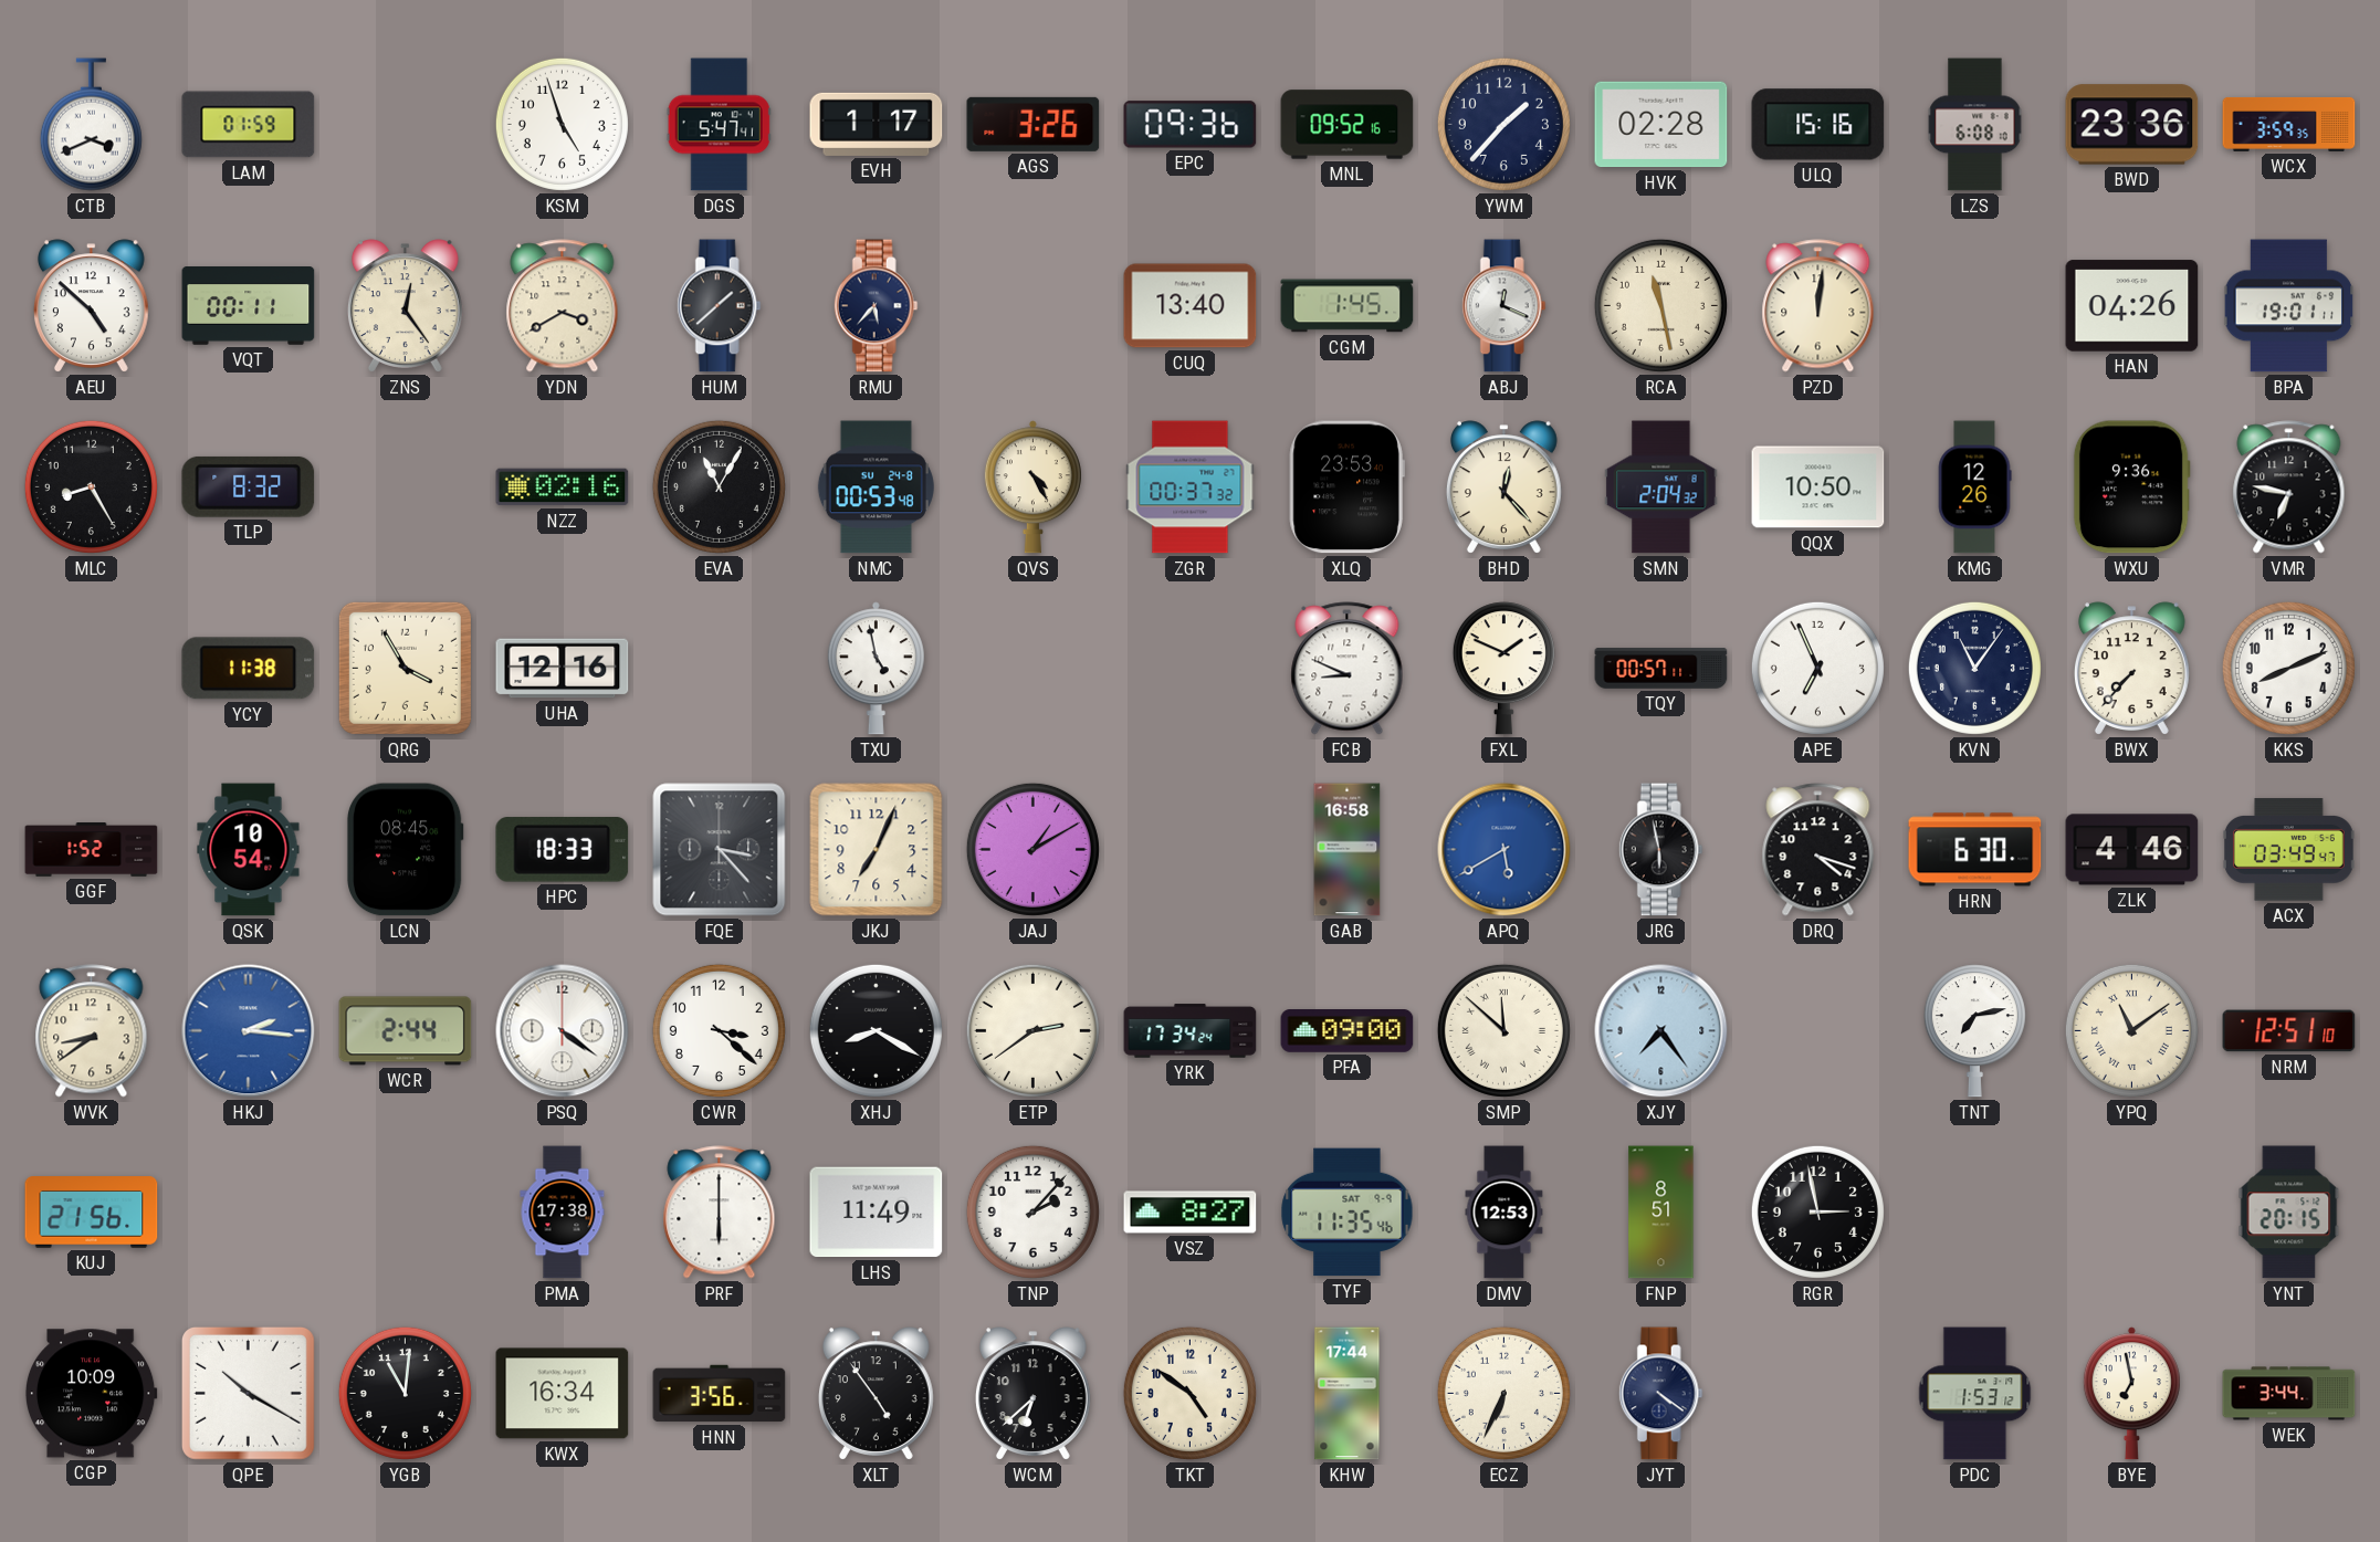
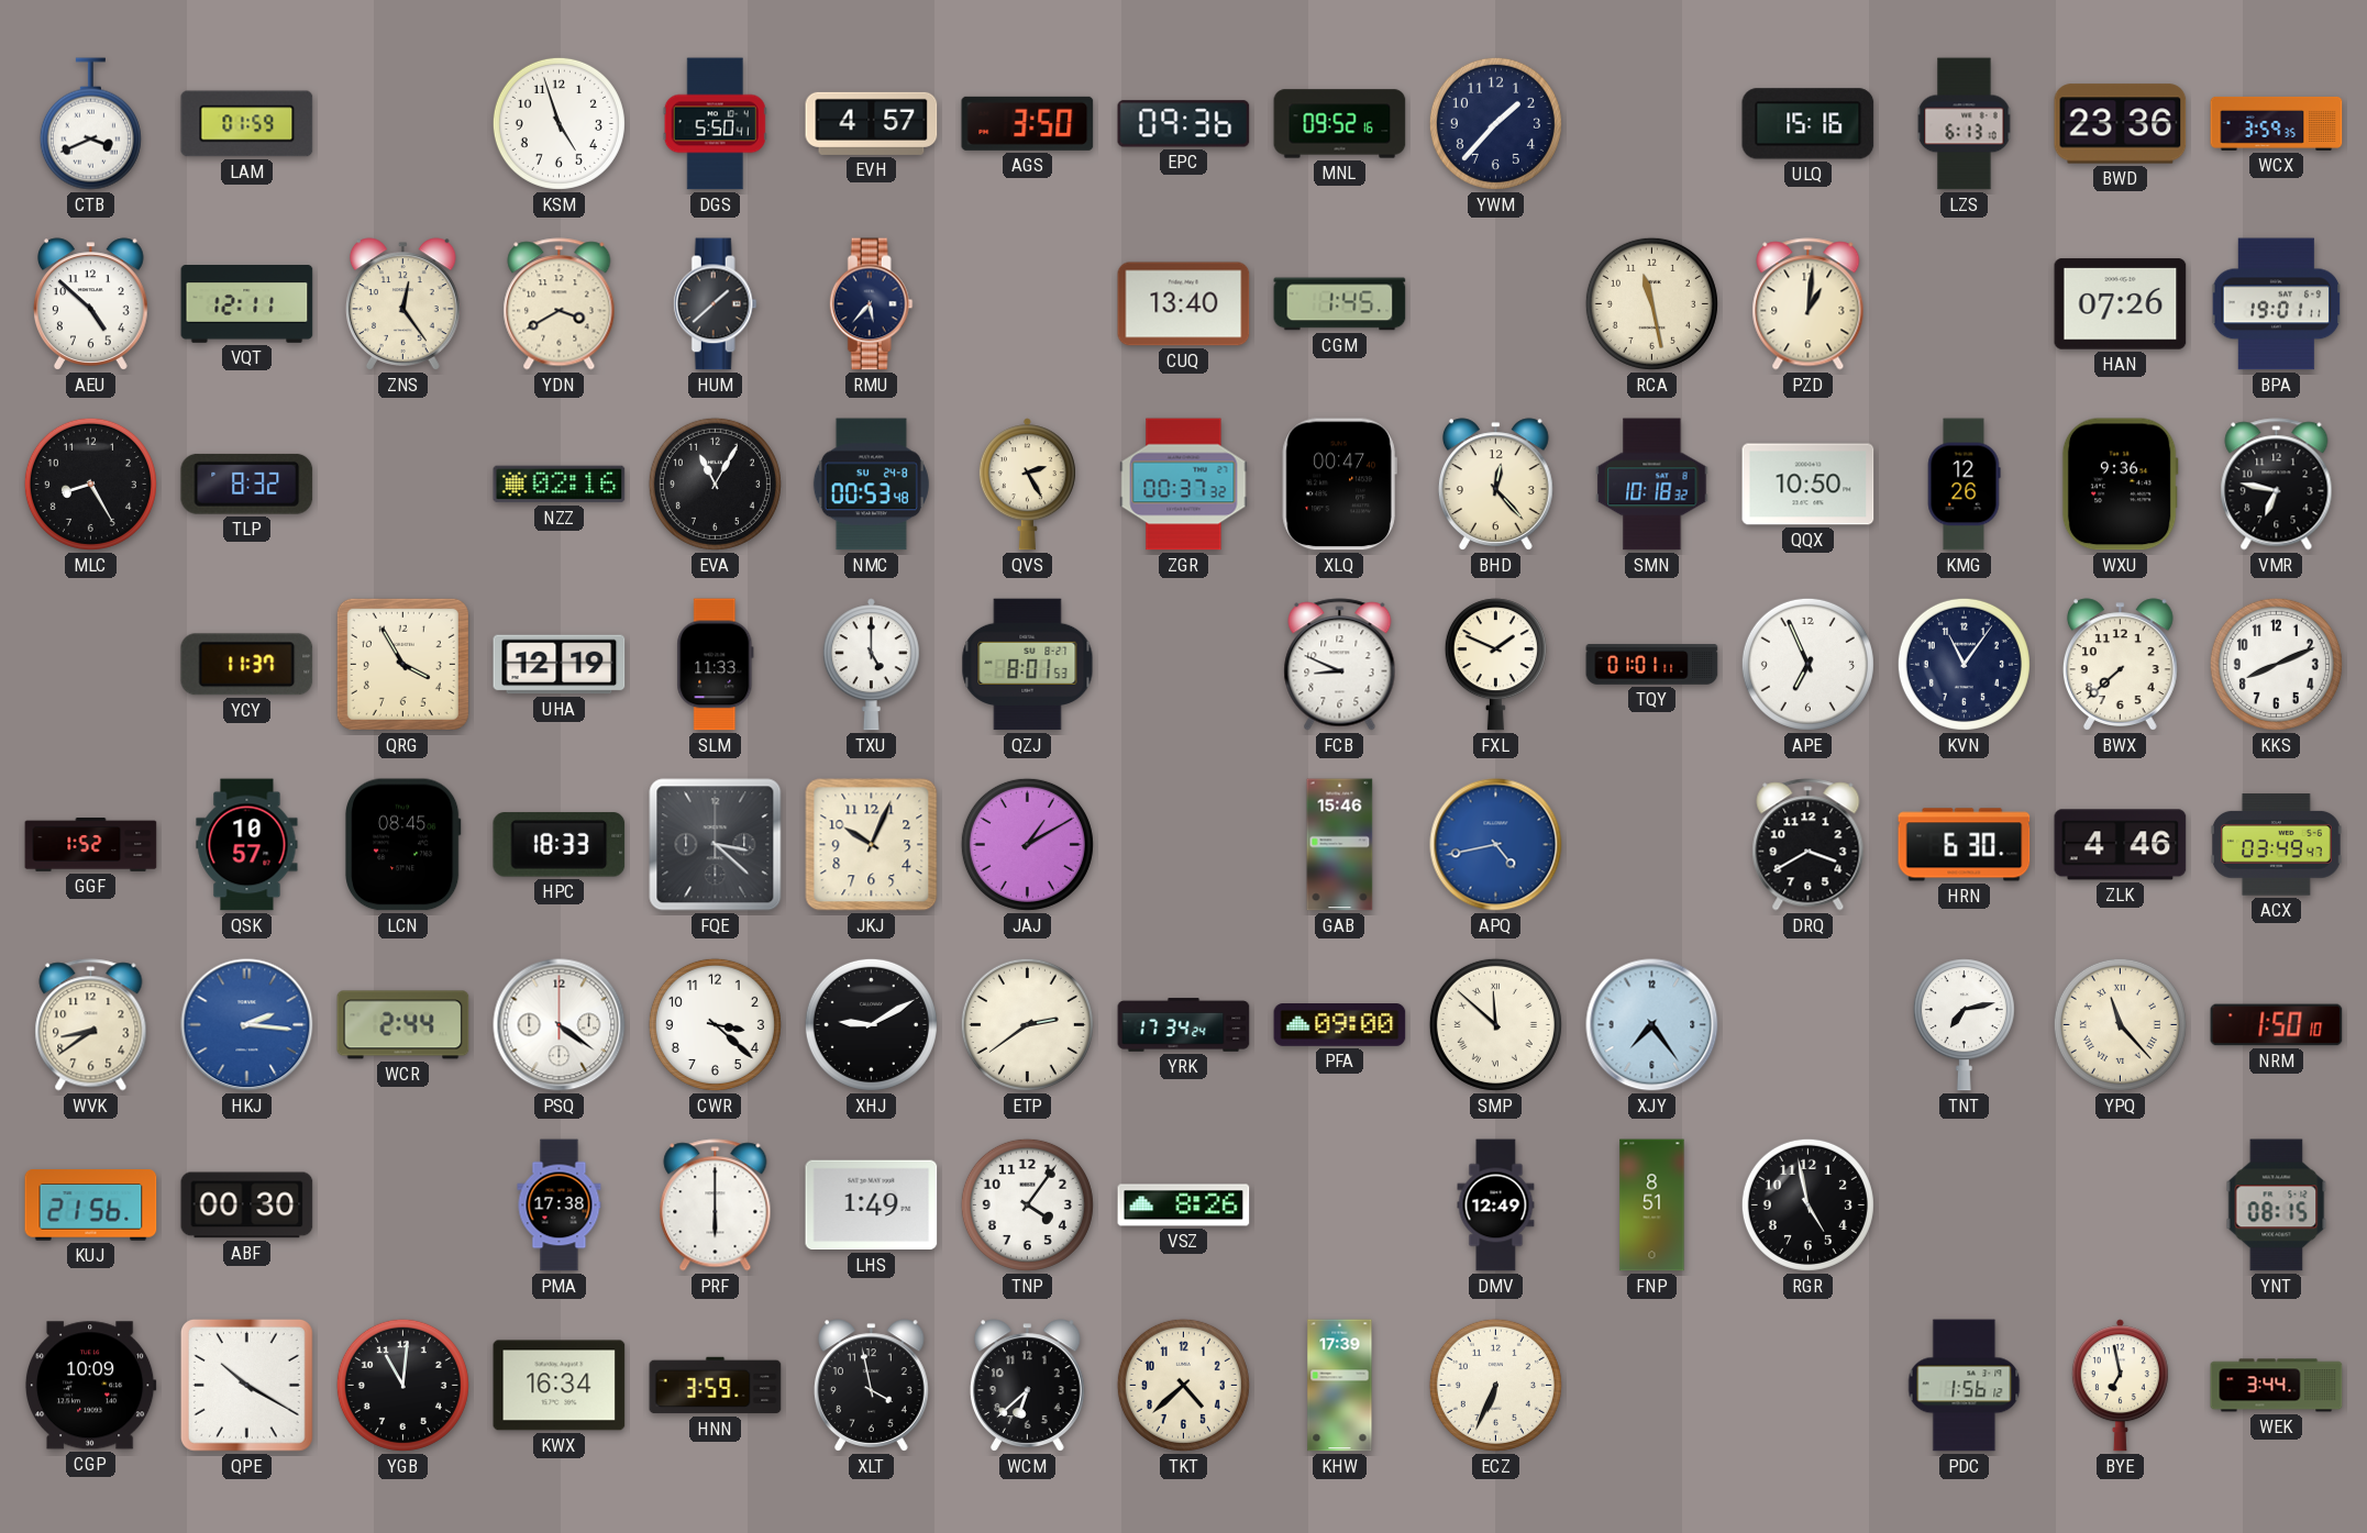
DGS: 5:47 -> 5:50
EVH: 1:17 -> 4:57
AGS: 3:26 -> 3:50
HVK: 02:28 -> none
LZS: 6:08 -> 6:13
VQT: 00:11 -> 12:11
ABJ: 12:19 -> none
PZD: 12:01 -> 1:01
HAN: 04:26 -> 07:26
QVS: 4:25 -> 2:25
XLQ: 23:53 -> 00:47
SMN: 2:04 -> 10:18
YCY: 11:38 -> 11:37
UHA: 12:16 -> 12:19
SLM: none -> 11:33
TXU: 4:58 -> 5:00
QZJ: none -> 8:01
TQY: 00:57 -> 01:01
BWX: 7:37 -> 7:38
QSK: 10:54 -> 10:57
FQE: 3:23 -> 3:22
JKJ: 7:04 -> 10:04
GAB: 16:58 -> 15:46
APQ: 5:40 -> 4:43
JRG: 5:58 -> none
DRQ: 4:18 -> 3:40
XHJ: 8:20 -> 9:10
YPQ: 11:09 -> 11:23
NRM: 12:51 -> 1:50
ABF: none -> 00:30
LHS: 11:49 -> 1:49
TNP: 2:07 -> 4:06
VSZ: 8:27 -> 8:26
TYF: 11:35 -> none
DMV: 12:53 -> 12:49
RGR: 2:58 -> 4:58
YNT: 20:15 -> 08:15
HNN: 3:56 -> 3:59
XLT: 4:54 -> 3:58
TKT: 4:51 -> 4:38
KHW: 17:44 -> 17:39
JYT: 4:21 -> none
PDC: 1:53 -> 1:56
